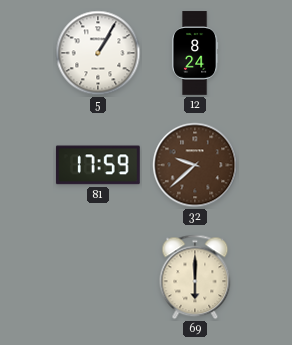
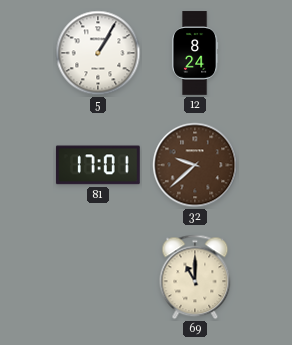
81: 17:59 -> 17:01
69: 6:00 -> 11:00
